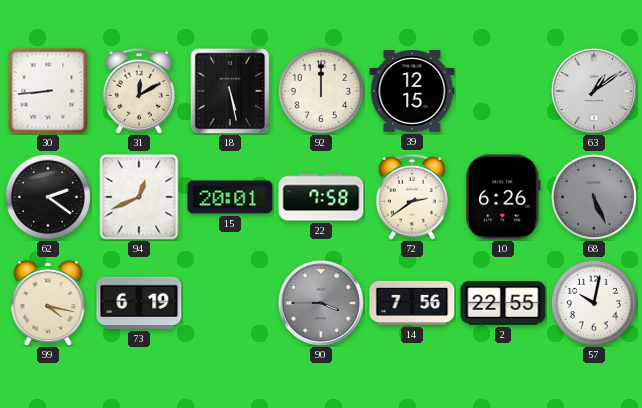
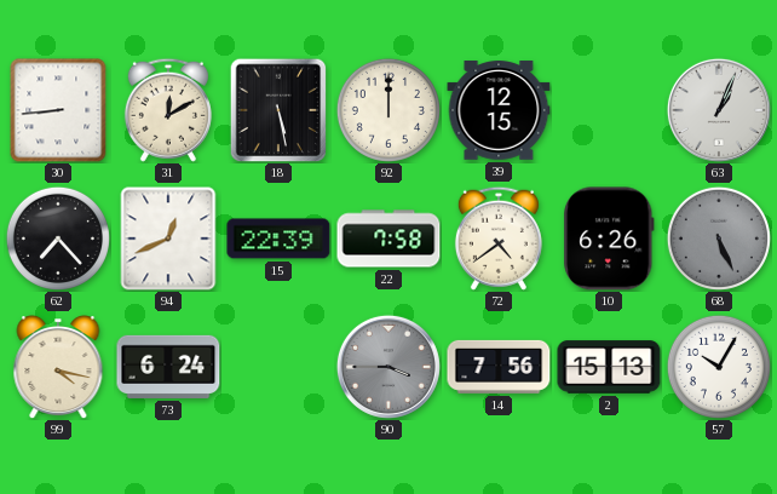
63: 1:09 -> 1:04
62: 2:21 -> 7:23
15: 20:01 -> 22:39
72: 2:39 -> 4:39
73: 6:19 -> 6:24
2: 22:55 -> 15:13
57: 10:02 -> 10:05
